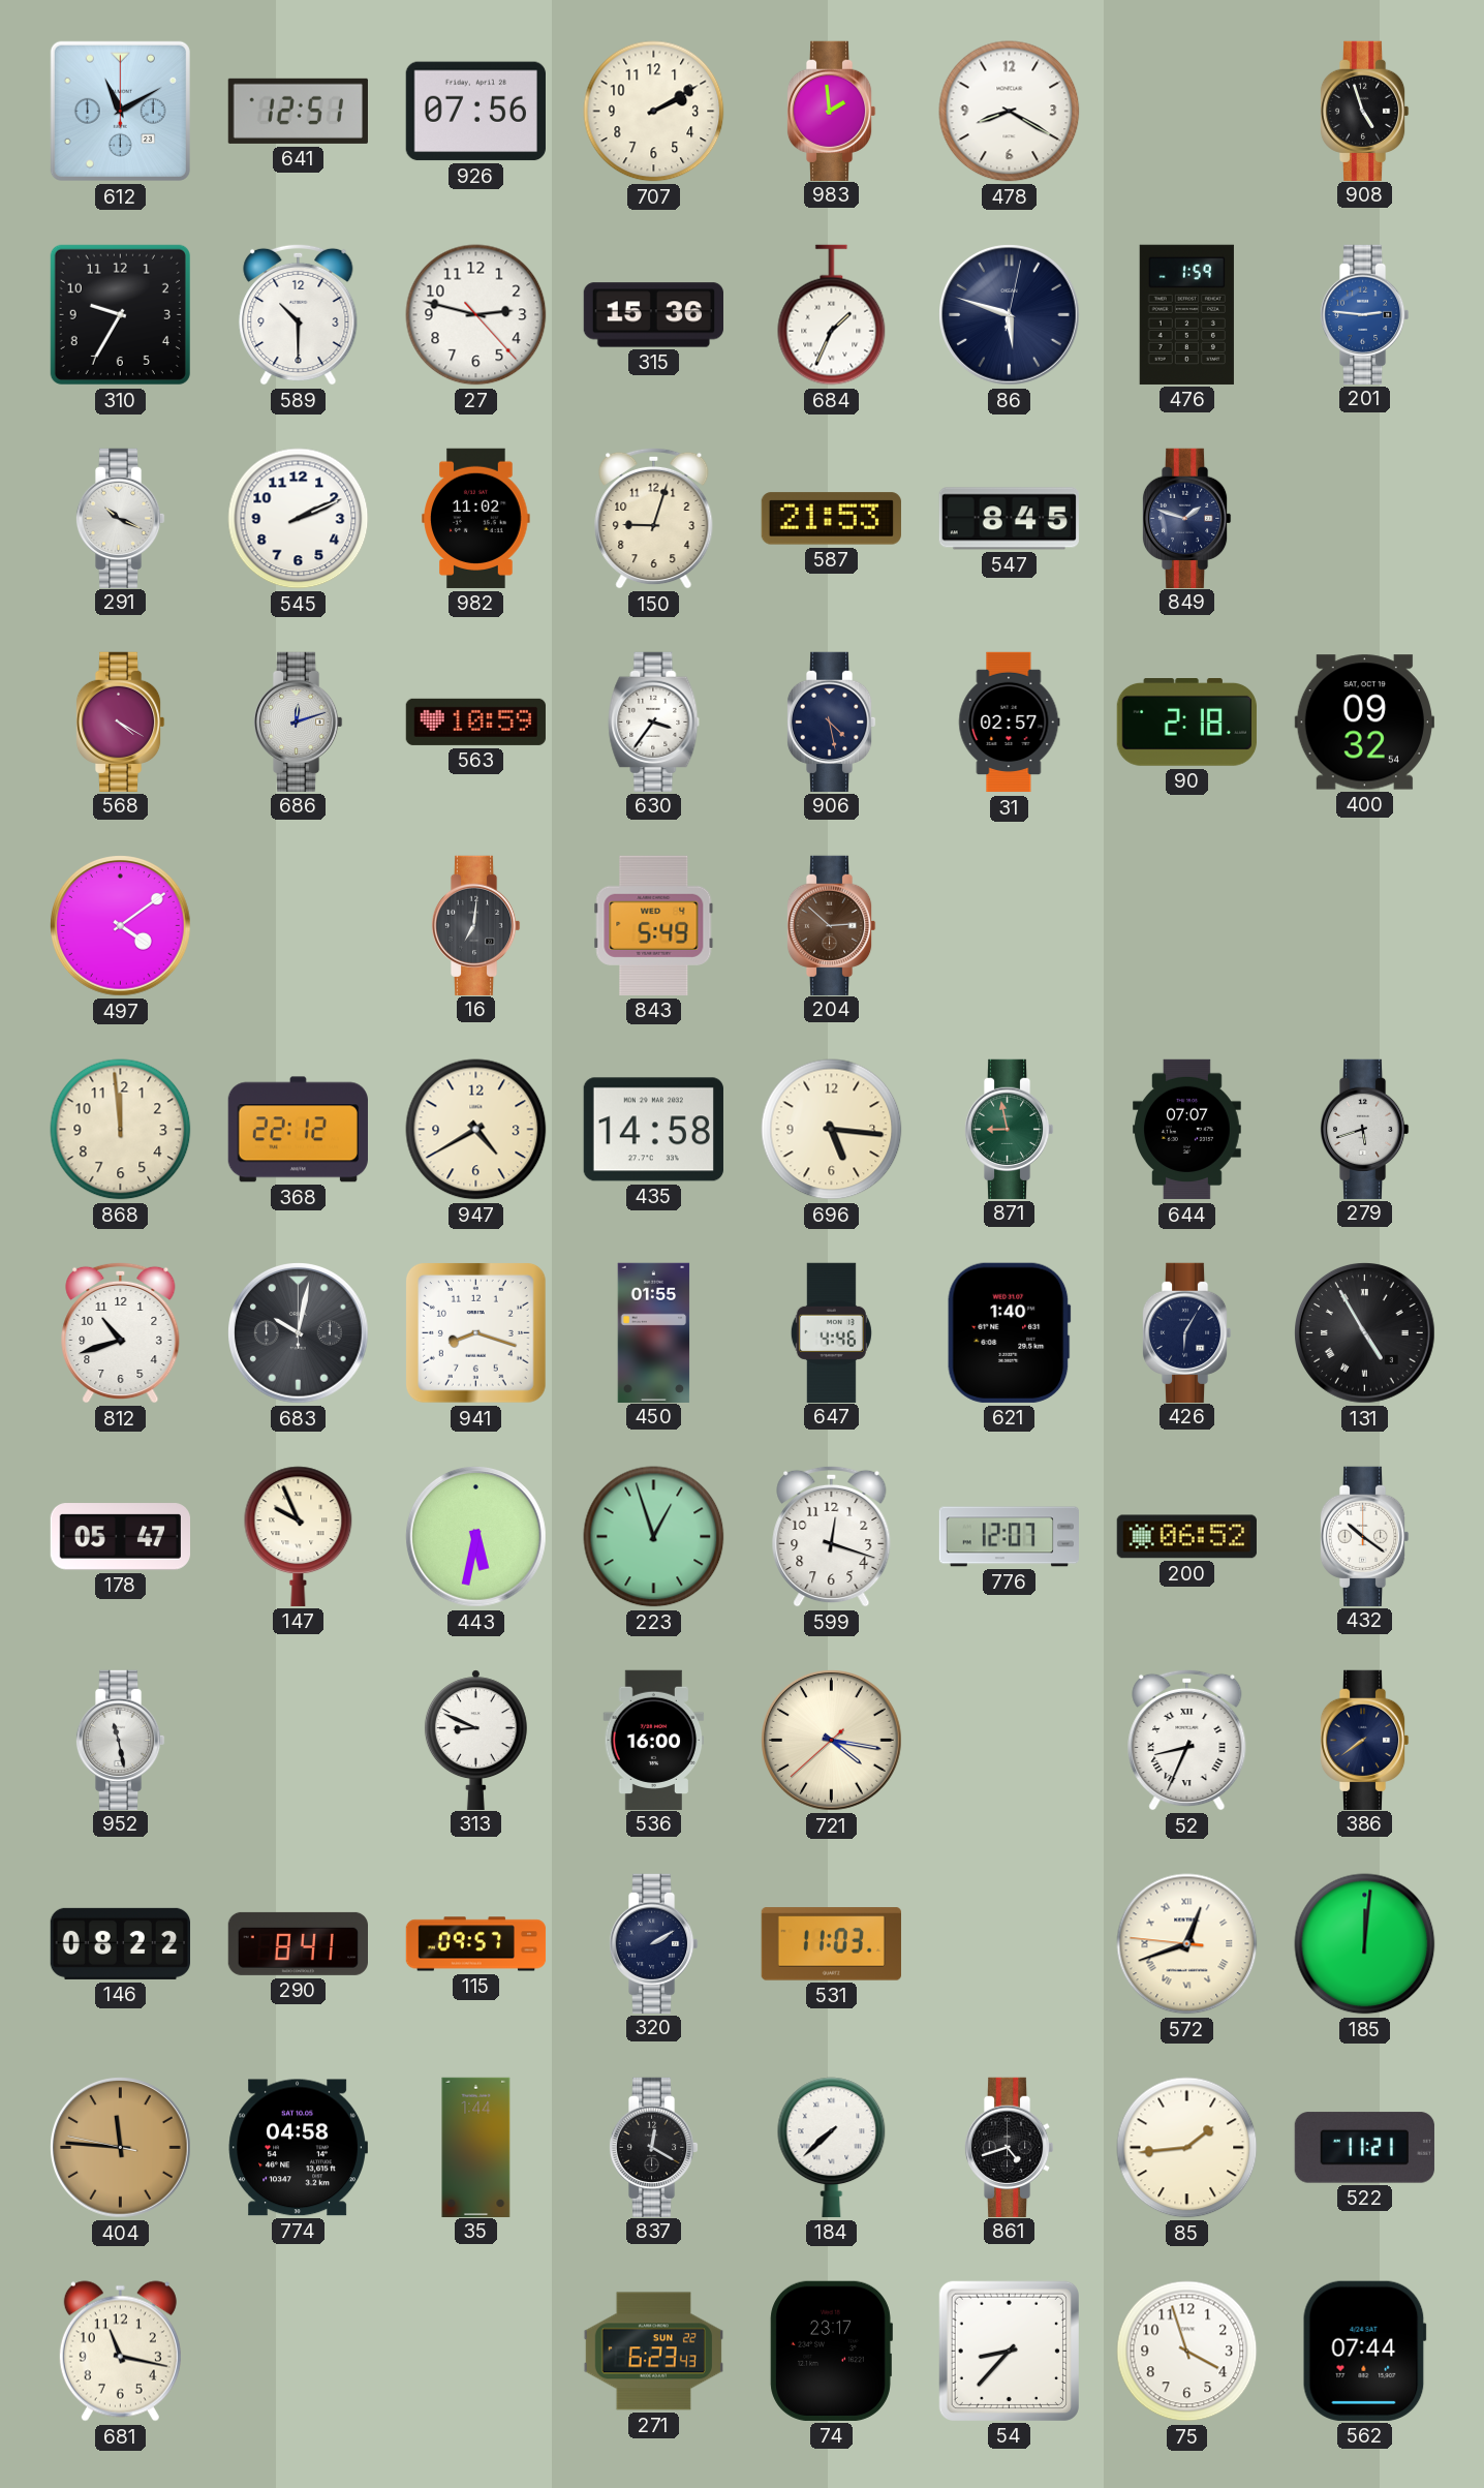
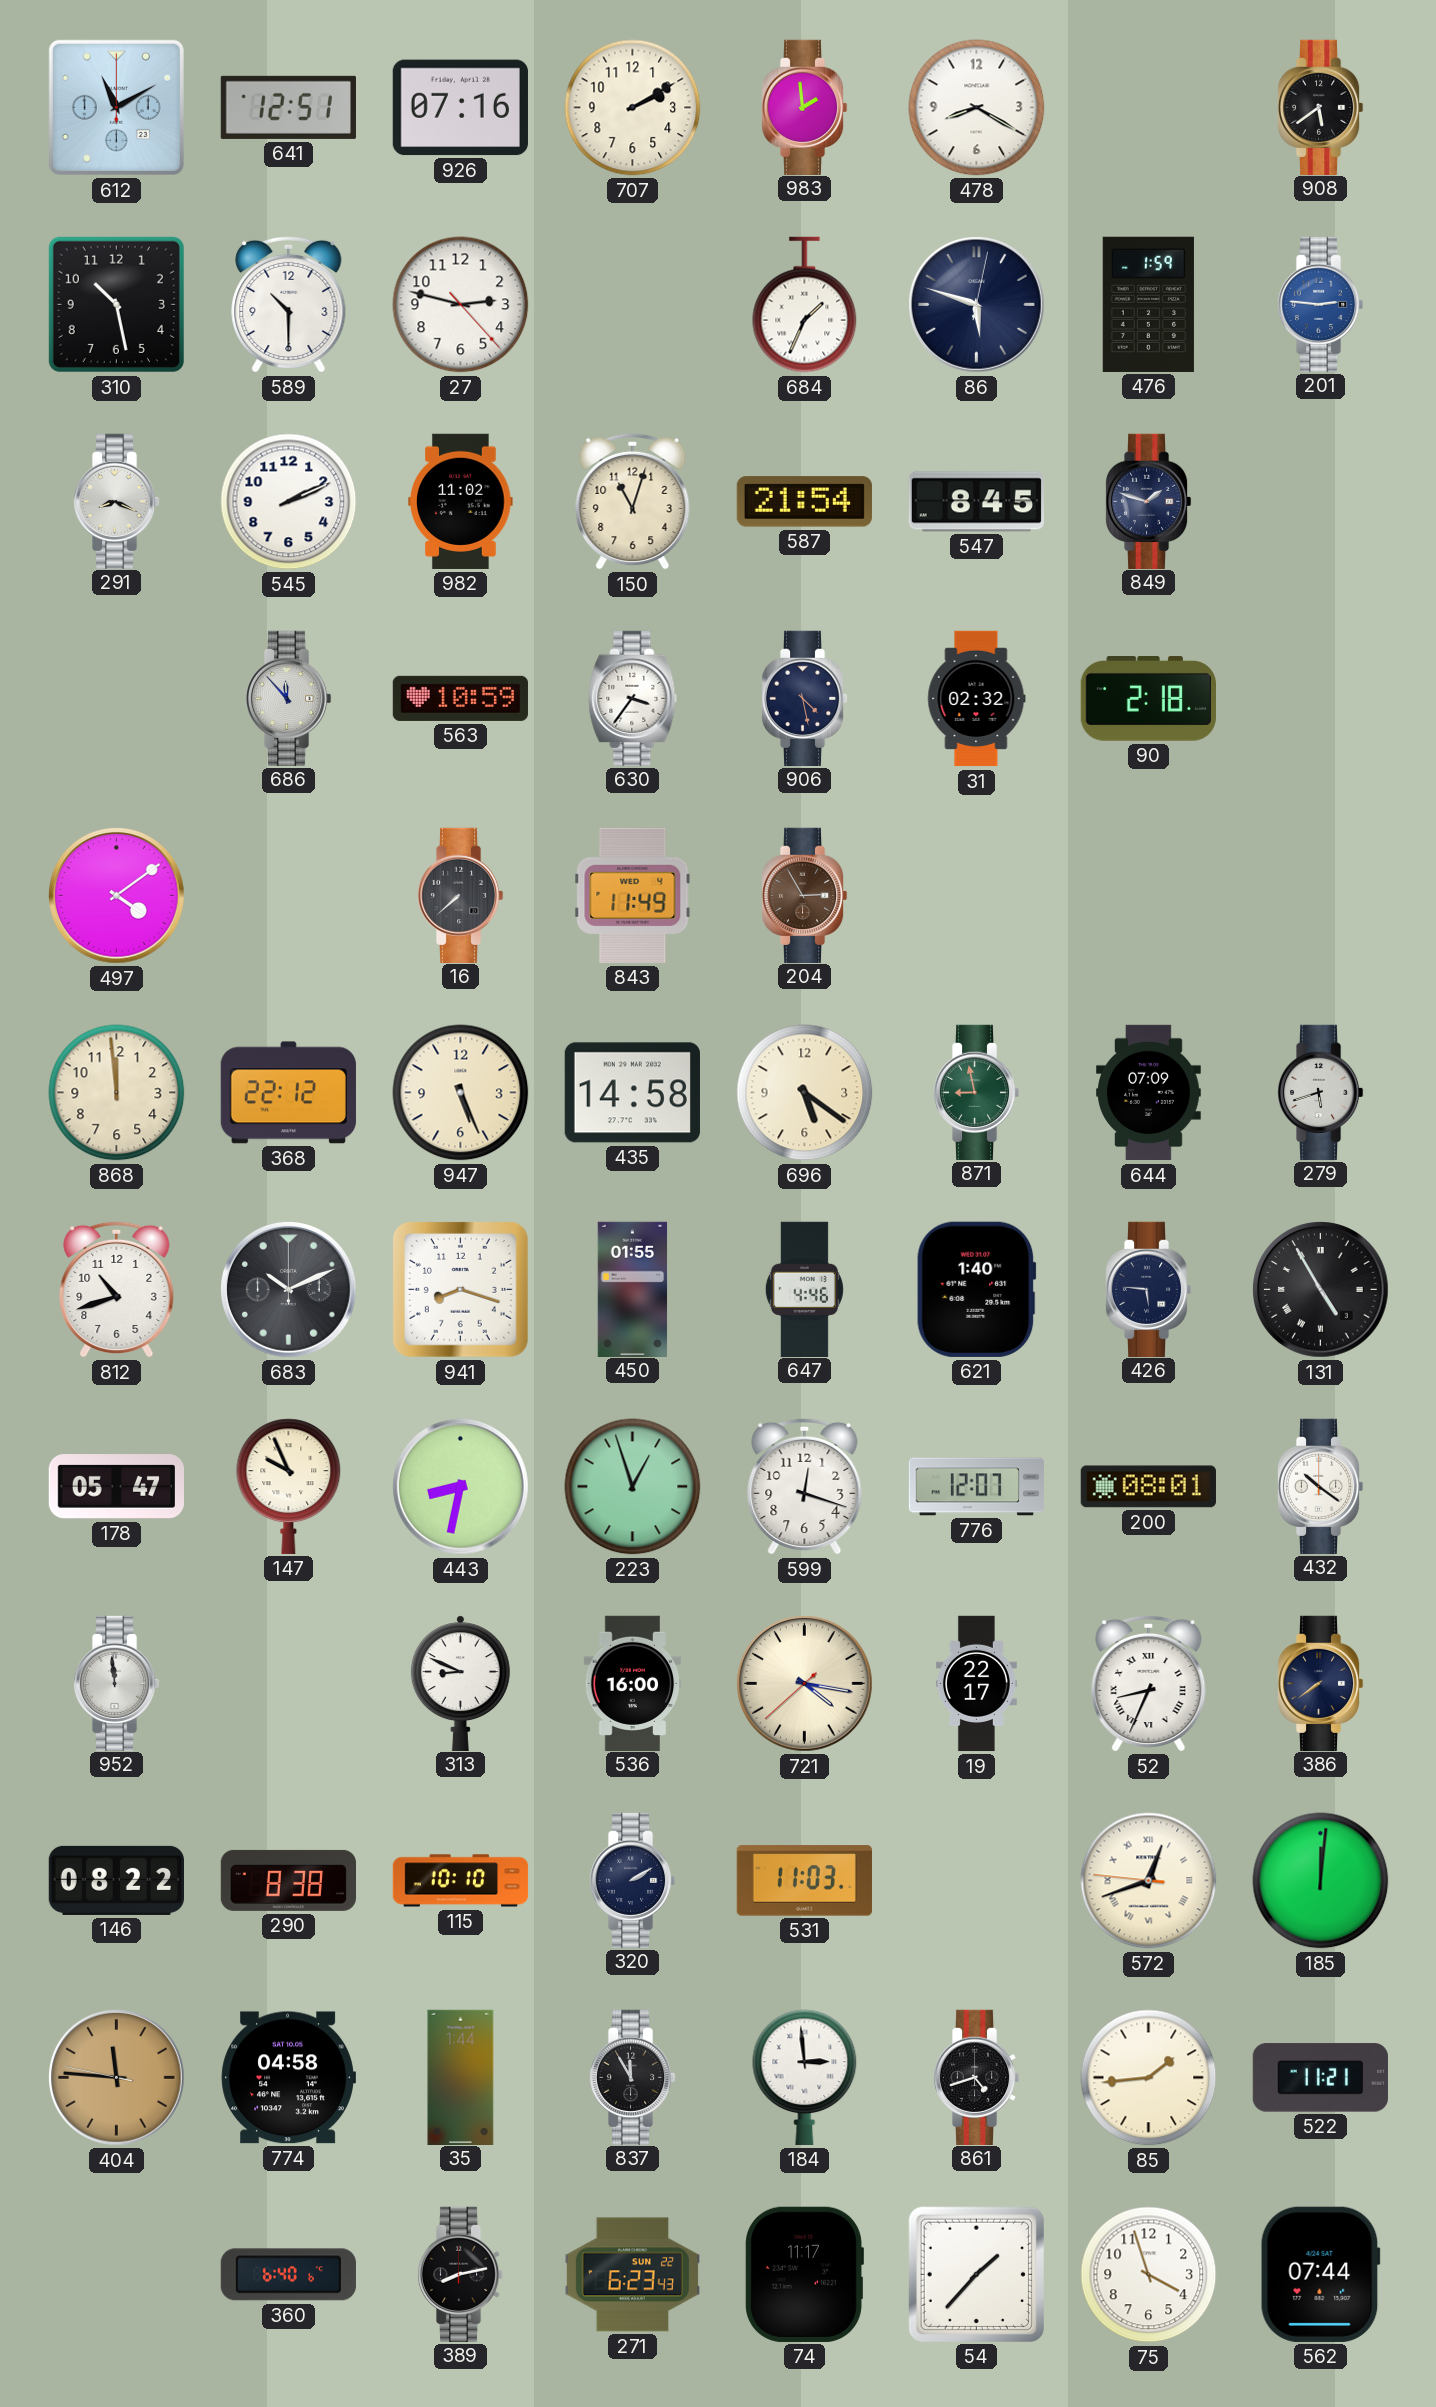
926: 07:56 -> 07:16
908: 4:57 -> 5:39
310: 9:35 -> 10:28
315: 15:36 -> none
291: 10:19 -> 8:19
150: 9:03 -> 11:03
587: 21:53 -> 21:54
568: 4:20 -> none
686: 12:12 -> 11:53
31: 02:57 -> 02:32
400: 09:32 -> none
16: 7:01 -> 7:38
843: 5:49 -> 11:49
204: 2:52 -> 2:55
947: 4:40 -> 5:26
696: 5:16 -> 5:21
644: 07:07 -> 07:09
683: 10:02 -> 10:11
426: 6:05 -> 5:46
443: 5:32 -> 8:32
200: 06:52 -> 08:01
952: 11:28 -> 11:59
19: none -> 22:17
290: 8:41 -> 8:38
115: 09:57 -> 10:10
837: 12:20 -> 11:55
184: 7:38 -> 2:59
681: 11:17 -> none
360: none -> 6:40
389: none -> 8:13
74: 23:17 -> 11:17
54: 8:37 -> 1:37
